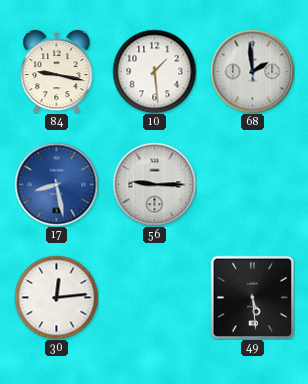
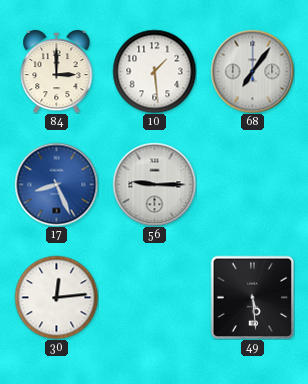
84: 9:17 -> 3:00
68: 1:59 -> 7:06
17: 8:28 -> 8:26
